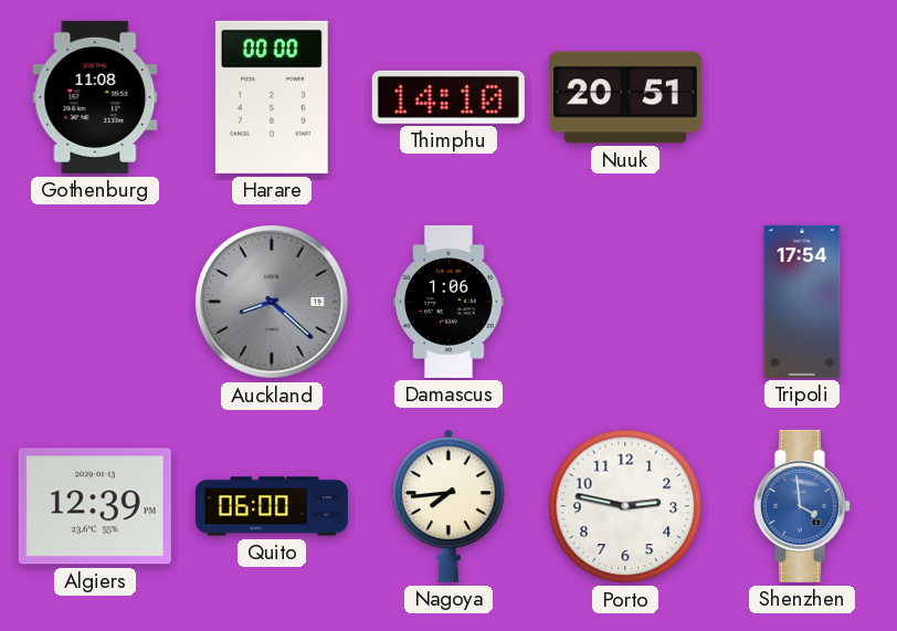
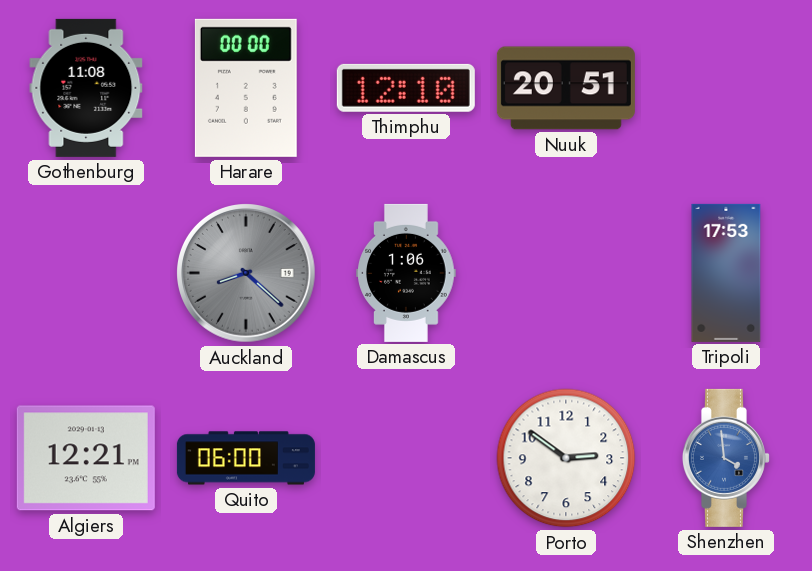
Thimphu: 14:10 -> 12:10
Tripoli: 17:54 -> 17:53
Algiers: 12:39 -> 12:21
Nagoya: 7:44 -> none
Porto: 2:47 -> 2:51
